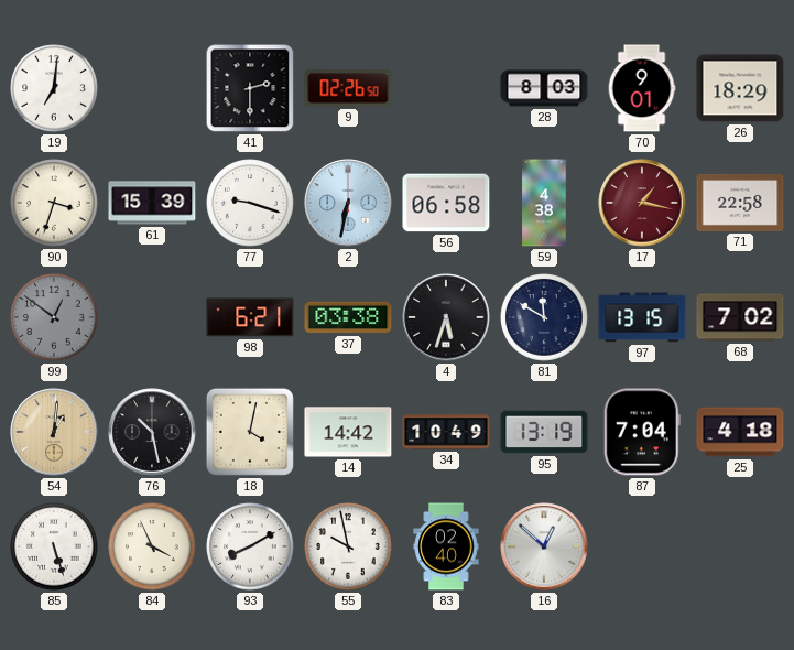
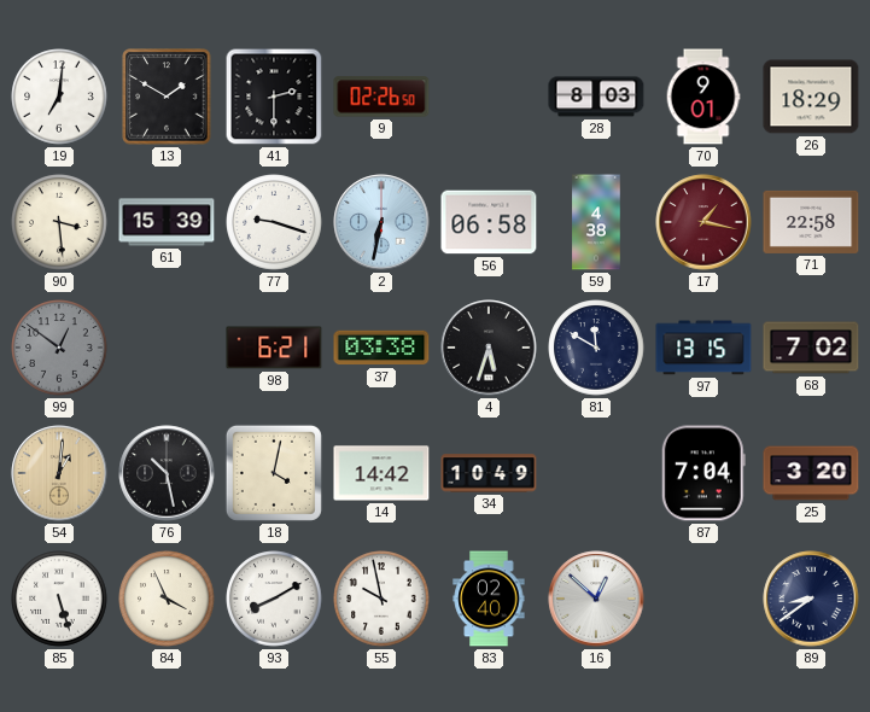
13: none -> 1:50
90: 3:33 -> 3:29
95: 13:19 -> none
25: 4:18 -> 3:20
89: none -> 8:39
